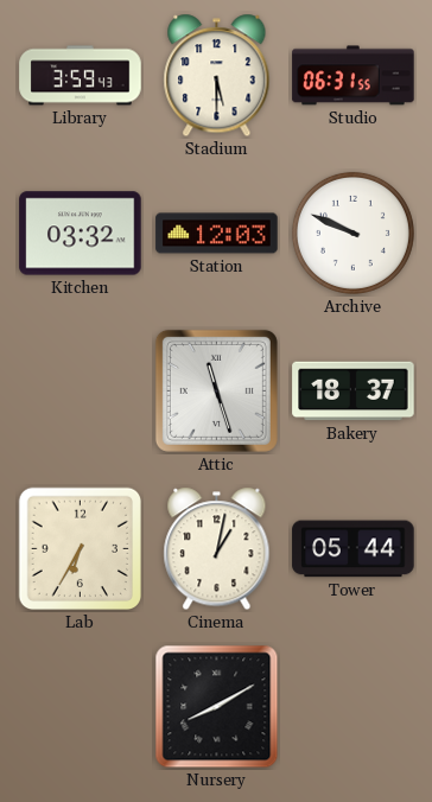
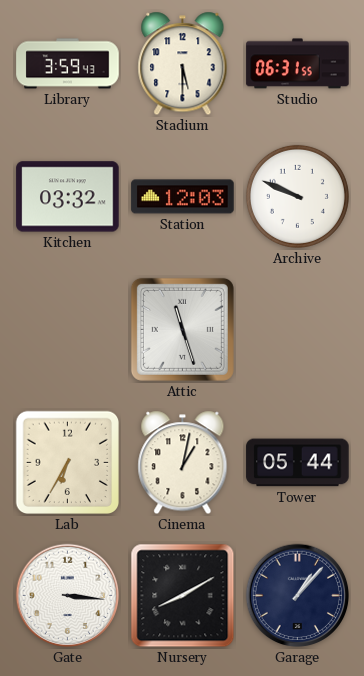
Bakery: 18:37 -> none
Gate: none -> 3:16
Garage: none -> 1:07
